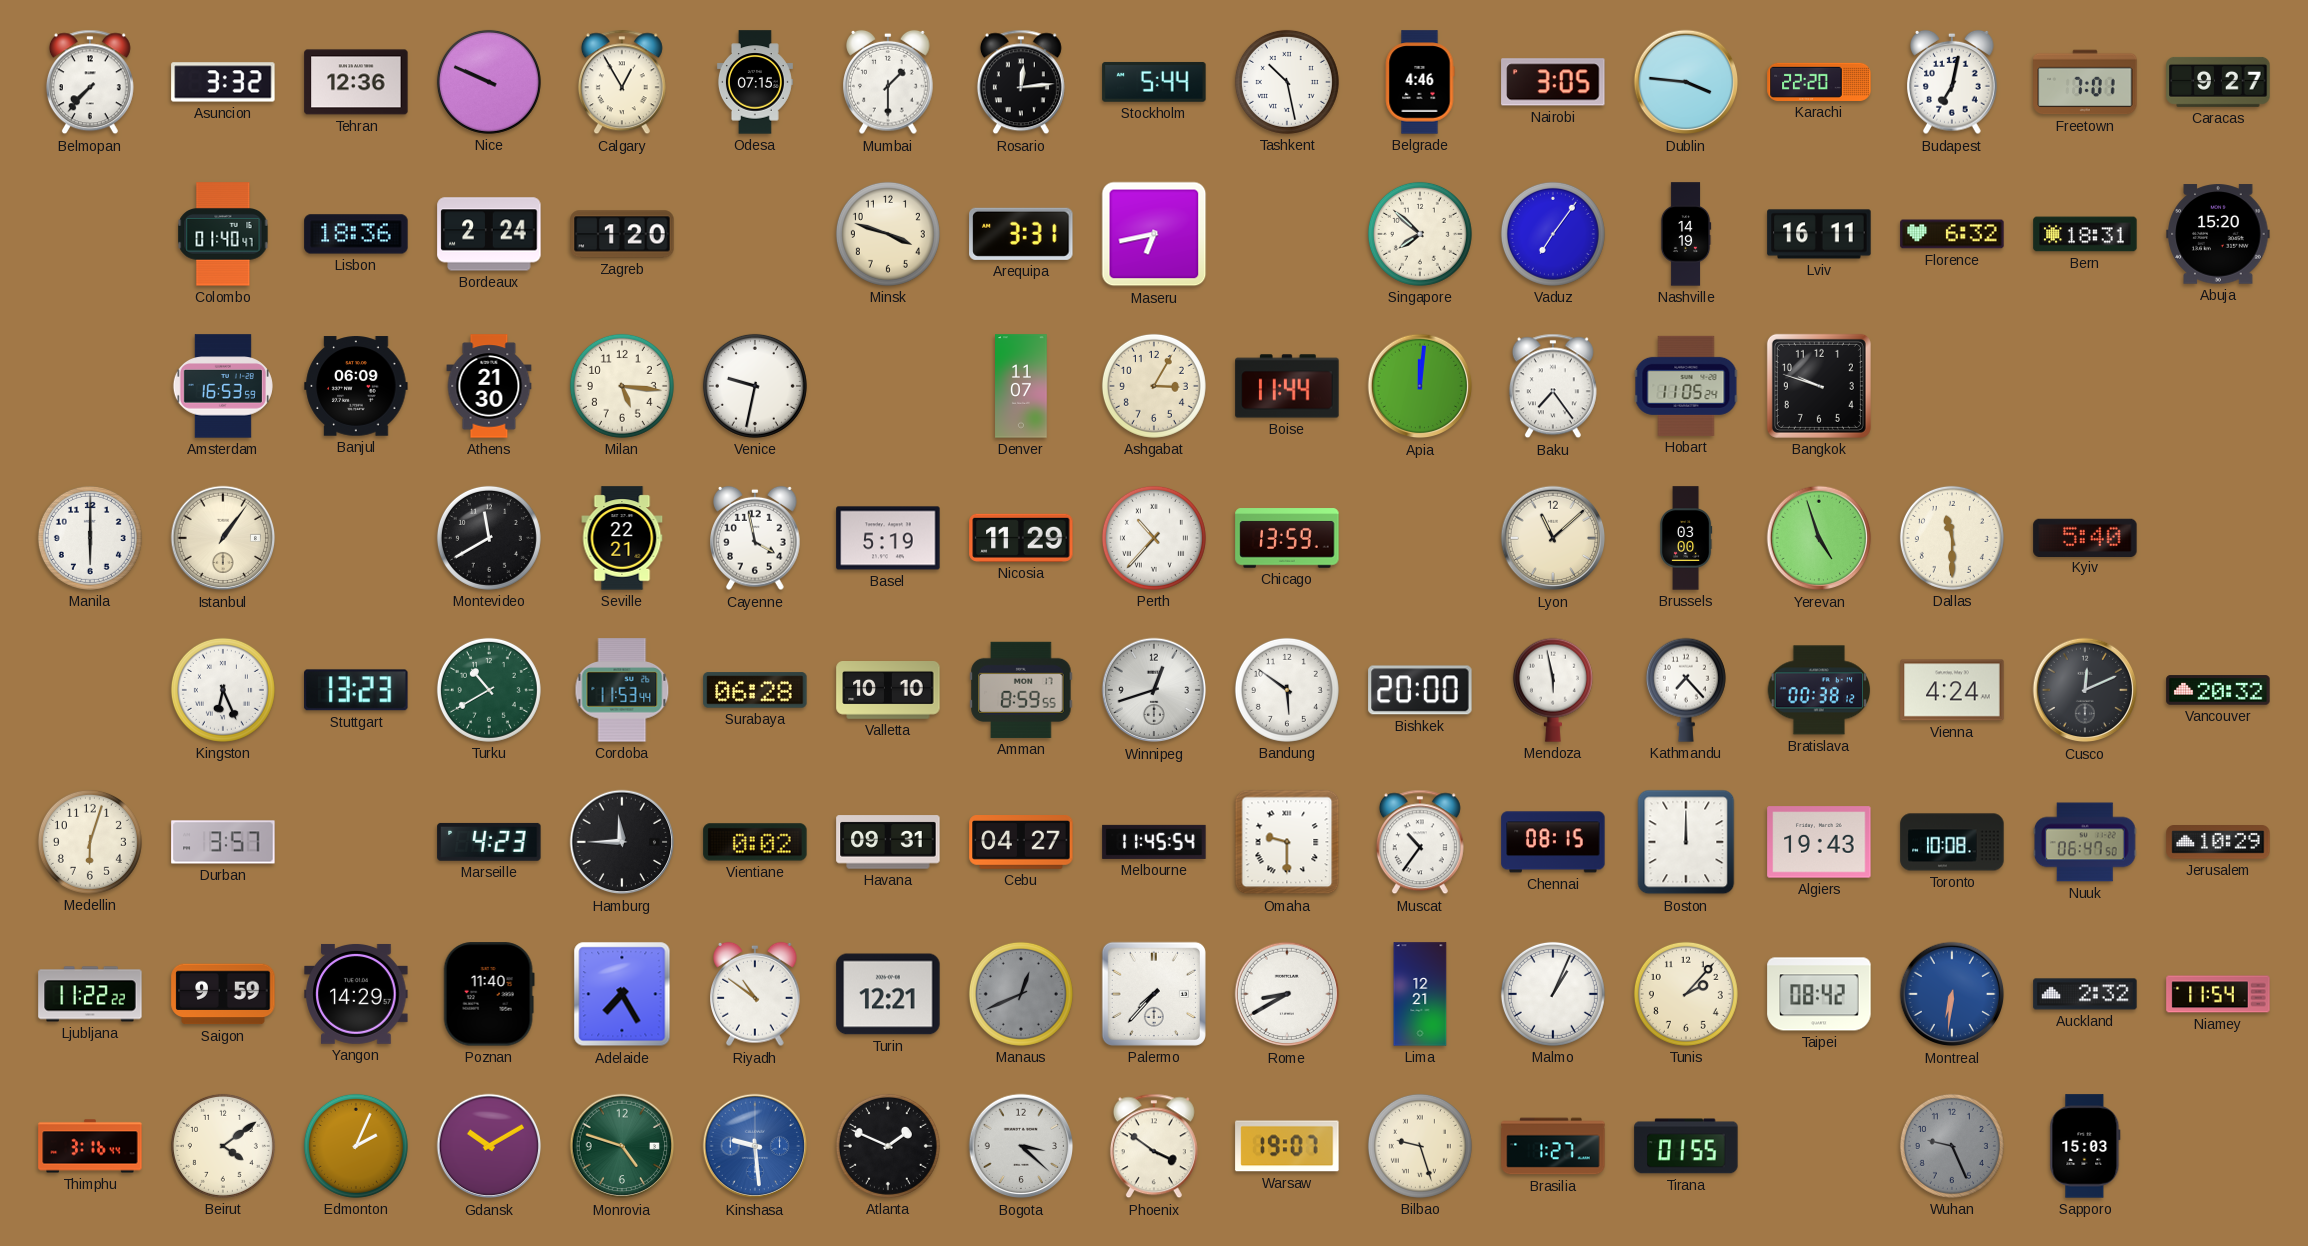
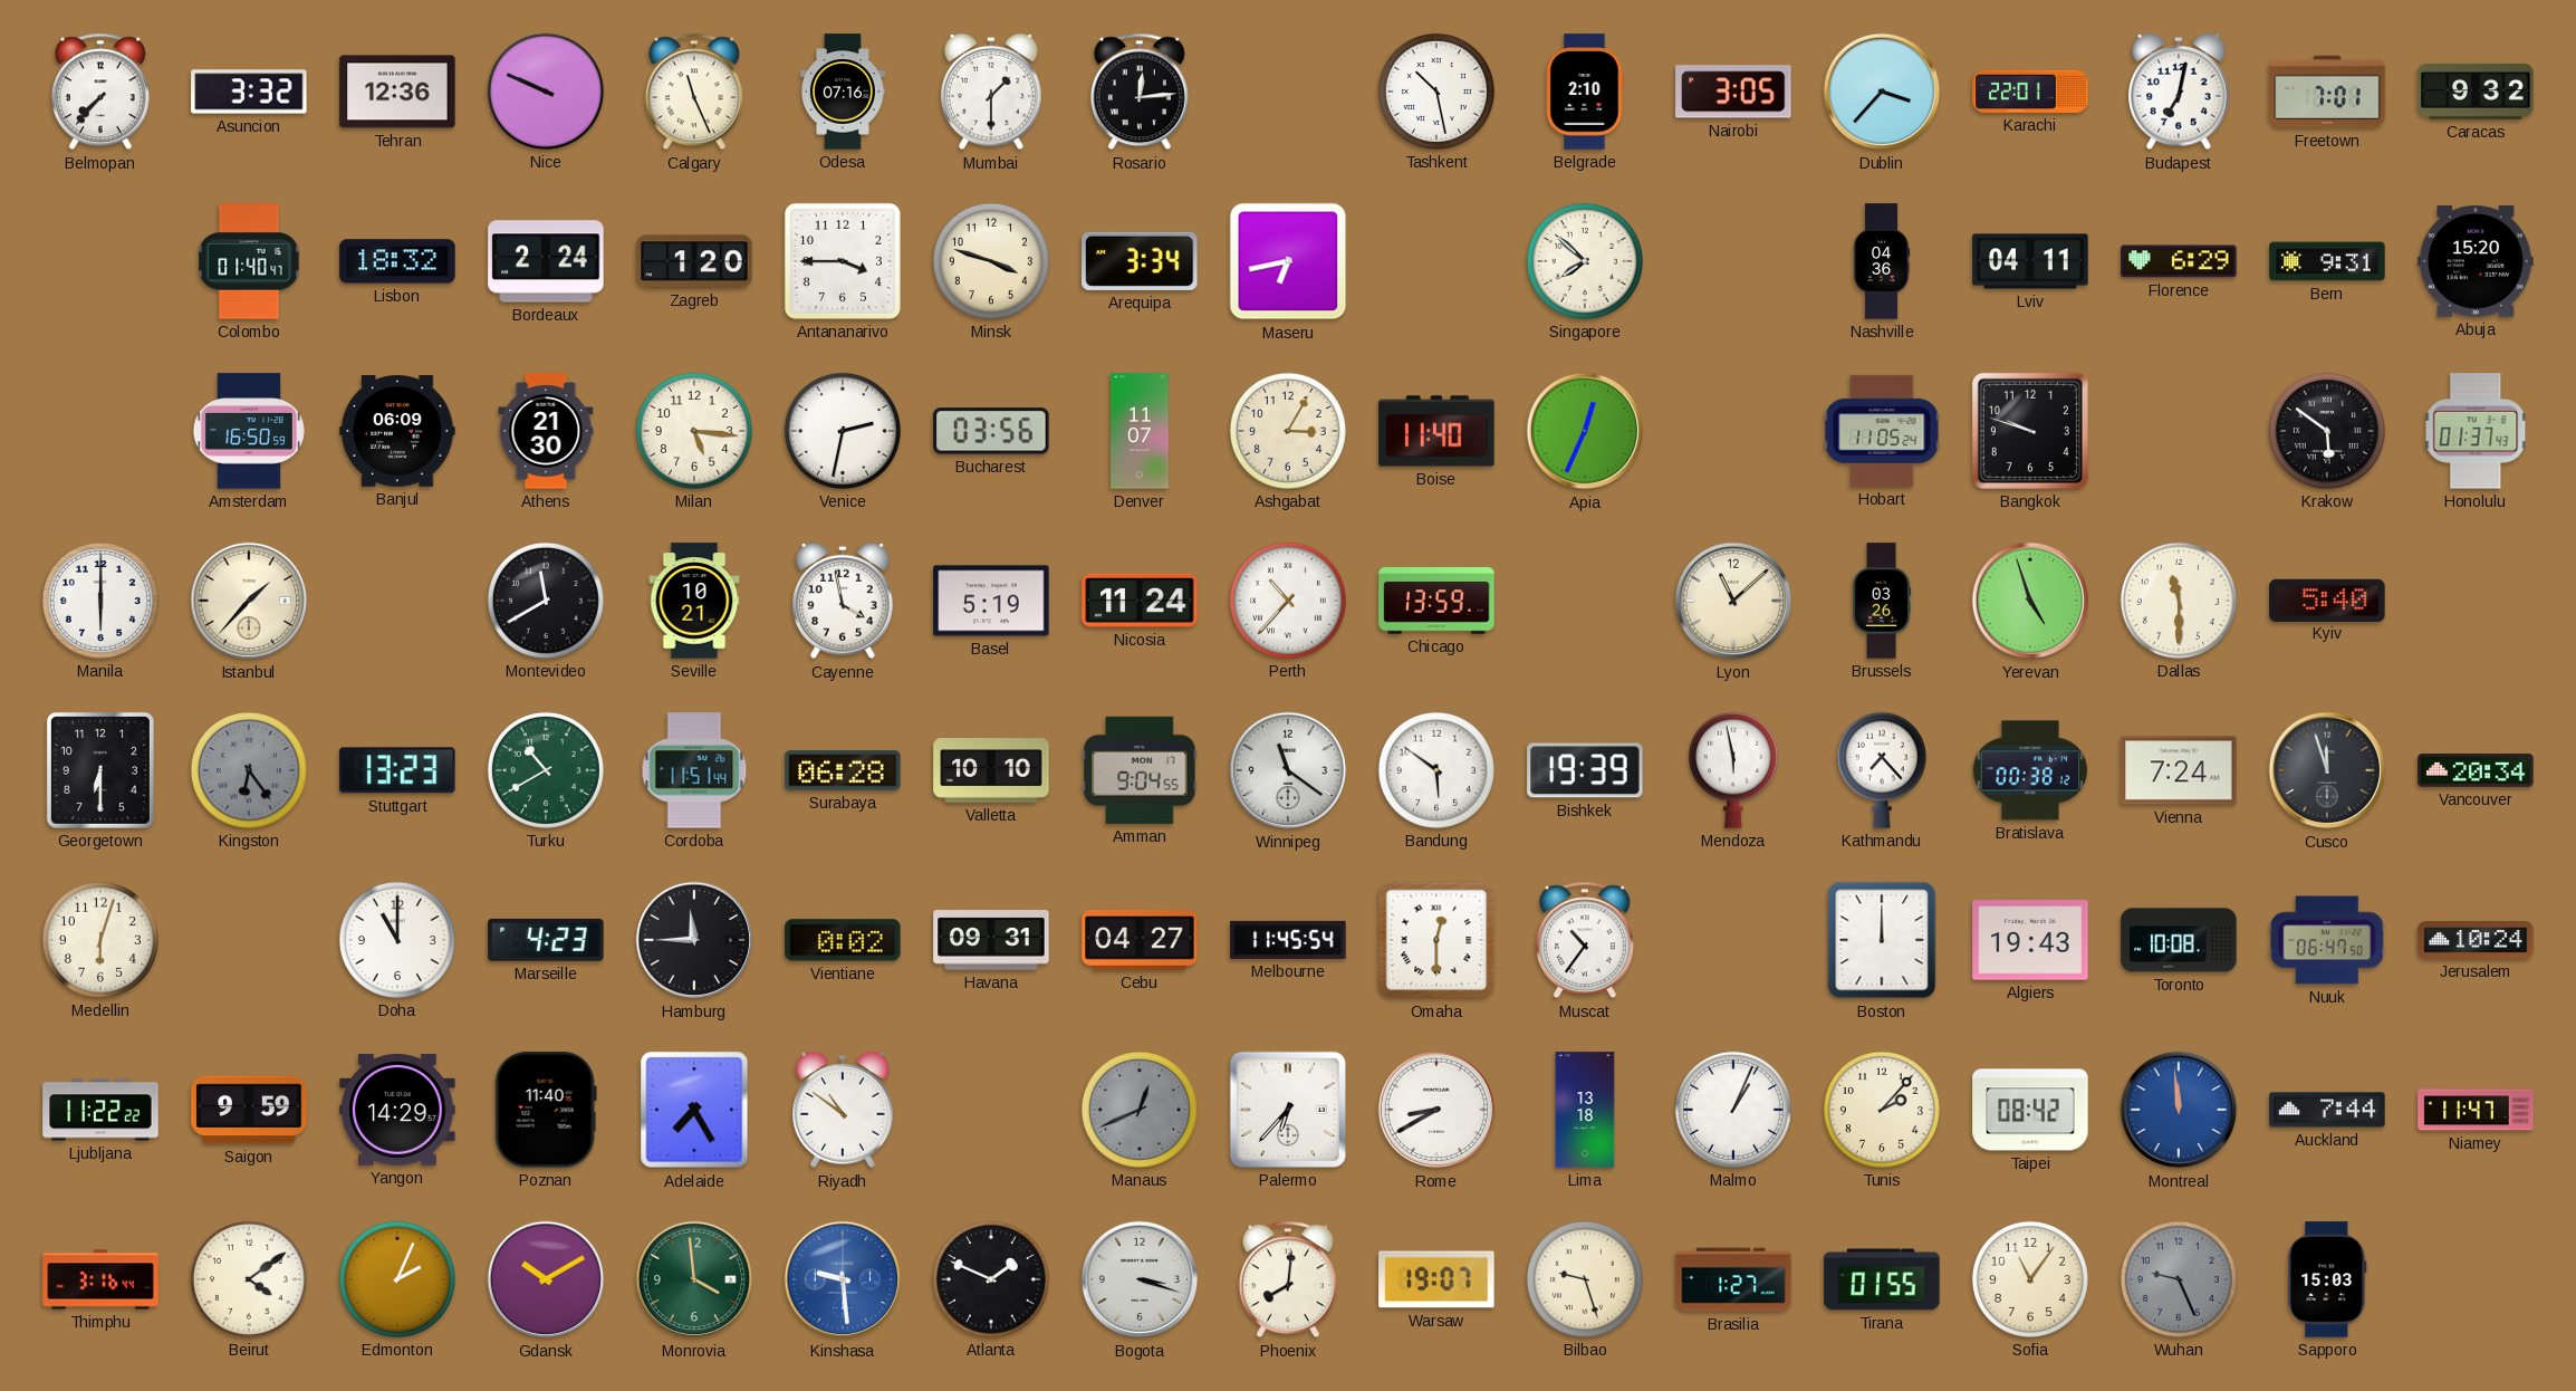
Calgary: 12:55 -> 11:26
Odesa: 07:15 -> 07:16
Stockholm: 5:44 -> none
Belgrade: 4:46 -> 2:10
Dublin: 3:46 -> 3:37
Karachi: 22:20 -> 22:01
Caracas: 9:27 -> 9:32
Lisbon: 18:36 -> 18:32
Antananarivo: none -> 3:45
Arequipa: 3:31 -> 3:34
Vaduz: 7:06 -> none
Nashville: 14:19 -> 04:36
Lviv: 16:11 -> 04:11
Florence: 6:32 -> 6:29
Bern: 18:31 -> 9:31
Amsterdam: 16:53 -> 16:50
Venice: 9:32 -> 2:32
Bucharest: none -> 03:56
Boise: 11:44 -> 11:40
Apia: 12:01 -> 12:34
Baku: 7:24 -> none
Krakow: none -> 5:51
Honolulu: none -> 01:37
Istanbul: 1:06 -> 1:37
Seville: 22:21 -> 10:21
Nicosia: 11:29 -> 11:24
Brussels: 03:00 -> 03:26
Georgetown: none -> 6:30
Kingston: 6:26 -> 6:24
Kingston dial: white -> grey
Cordoba: 11:53 -> 11:51
Amman: 8:59 -> 9:04
Winnipeg: 12:42 -> 11:21
Bishkek: 20:00 -> 19:39
Vienna: 4:24 -> 7:24
Cusco: 12:11 -> 11:57
Vancouver: 20:32 -> 20:34
Durban: 3:57 -> none
Doha: none -> 11:00
Omaha: 9:30 -> 12:30
Chennai: 08:15 -> none
Jerusalem: 10:29 -> 10:24
Turin: 12:21 -> none
Palermo: 7:37 -> 6:37
Lima: 12:21 -> 13:18
Montreal: 6:31 -> 11:59
Auckland: 2:32 -> 7:44
Niamey: 11:54 -> 11:47
Monrovia: 4:48 -> 3:59
Bogota: 3:22 -> 3:18
Phoenix: 3:51 -> 8:01
Sofia: none -> 11:06
